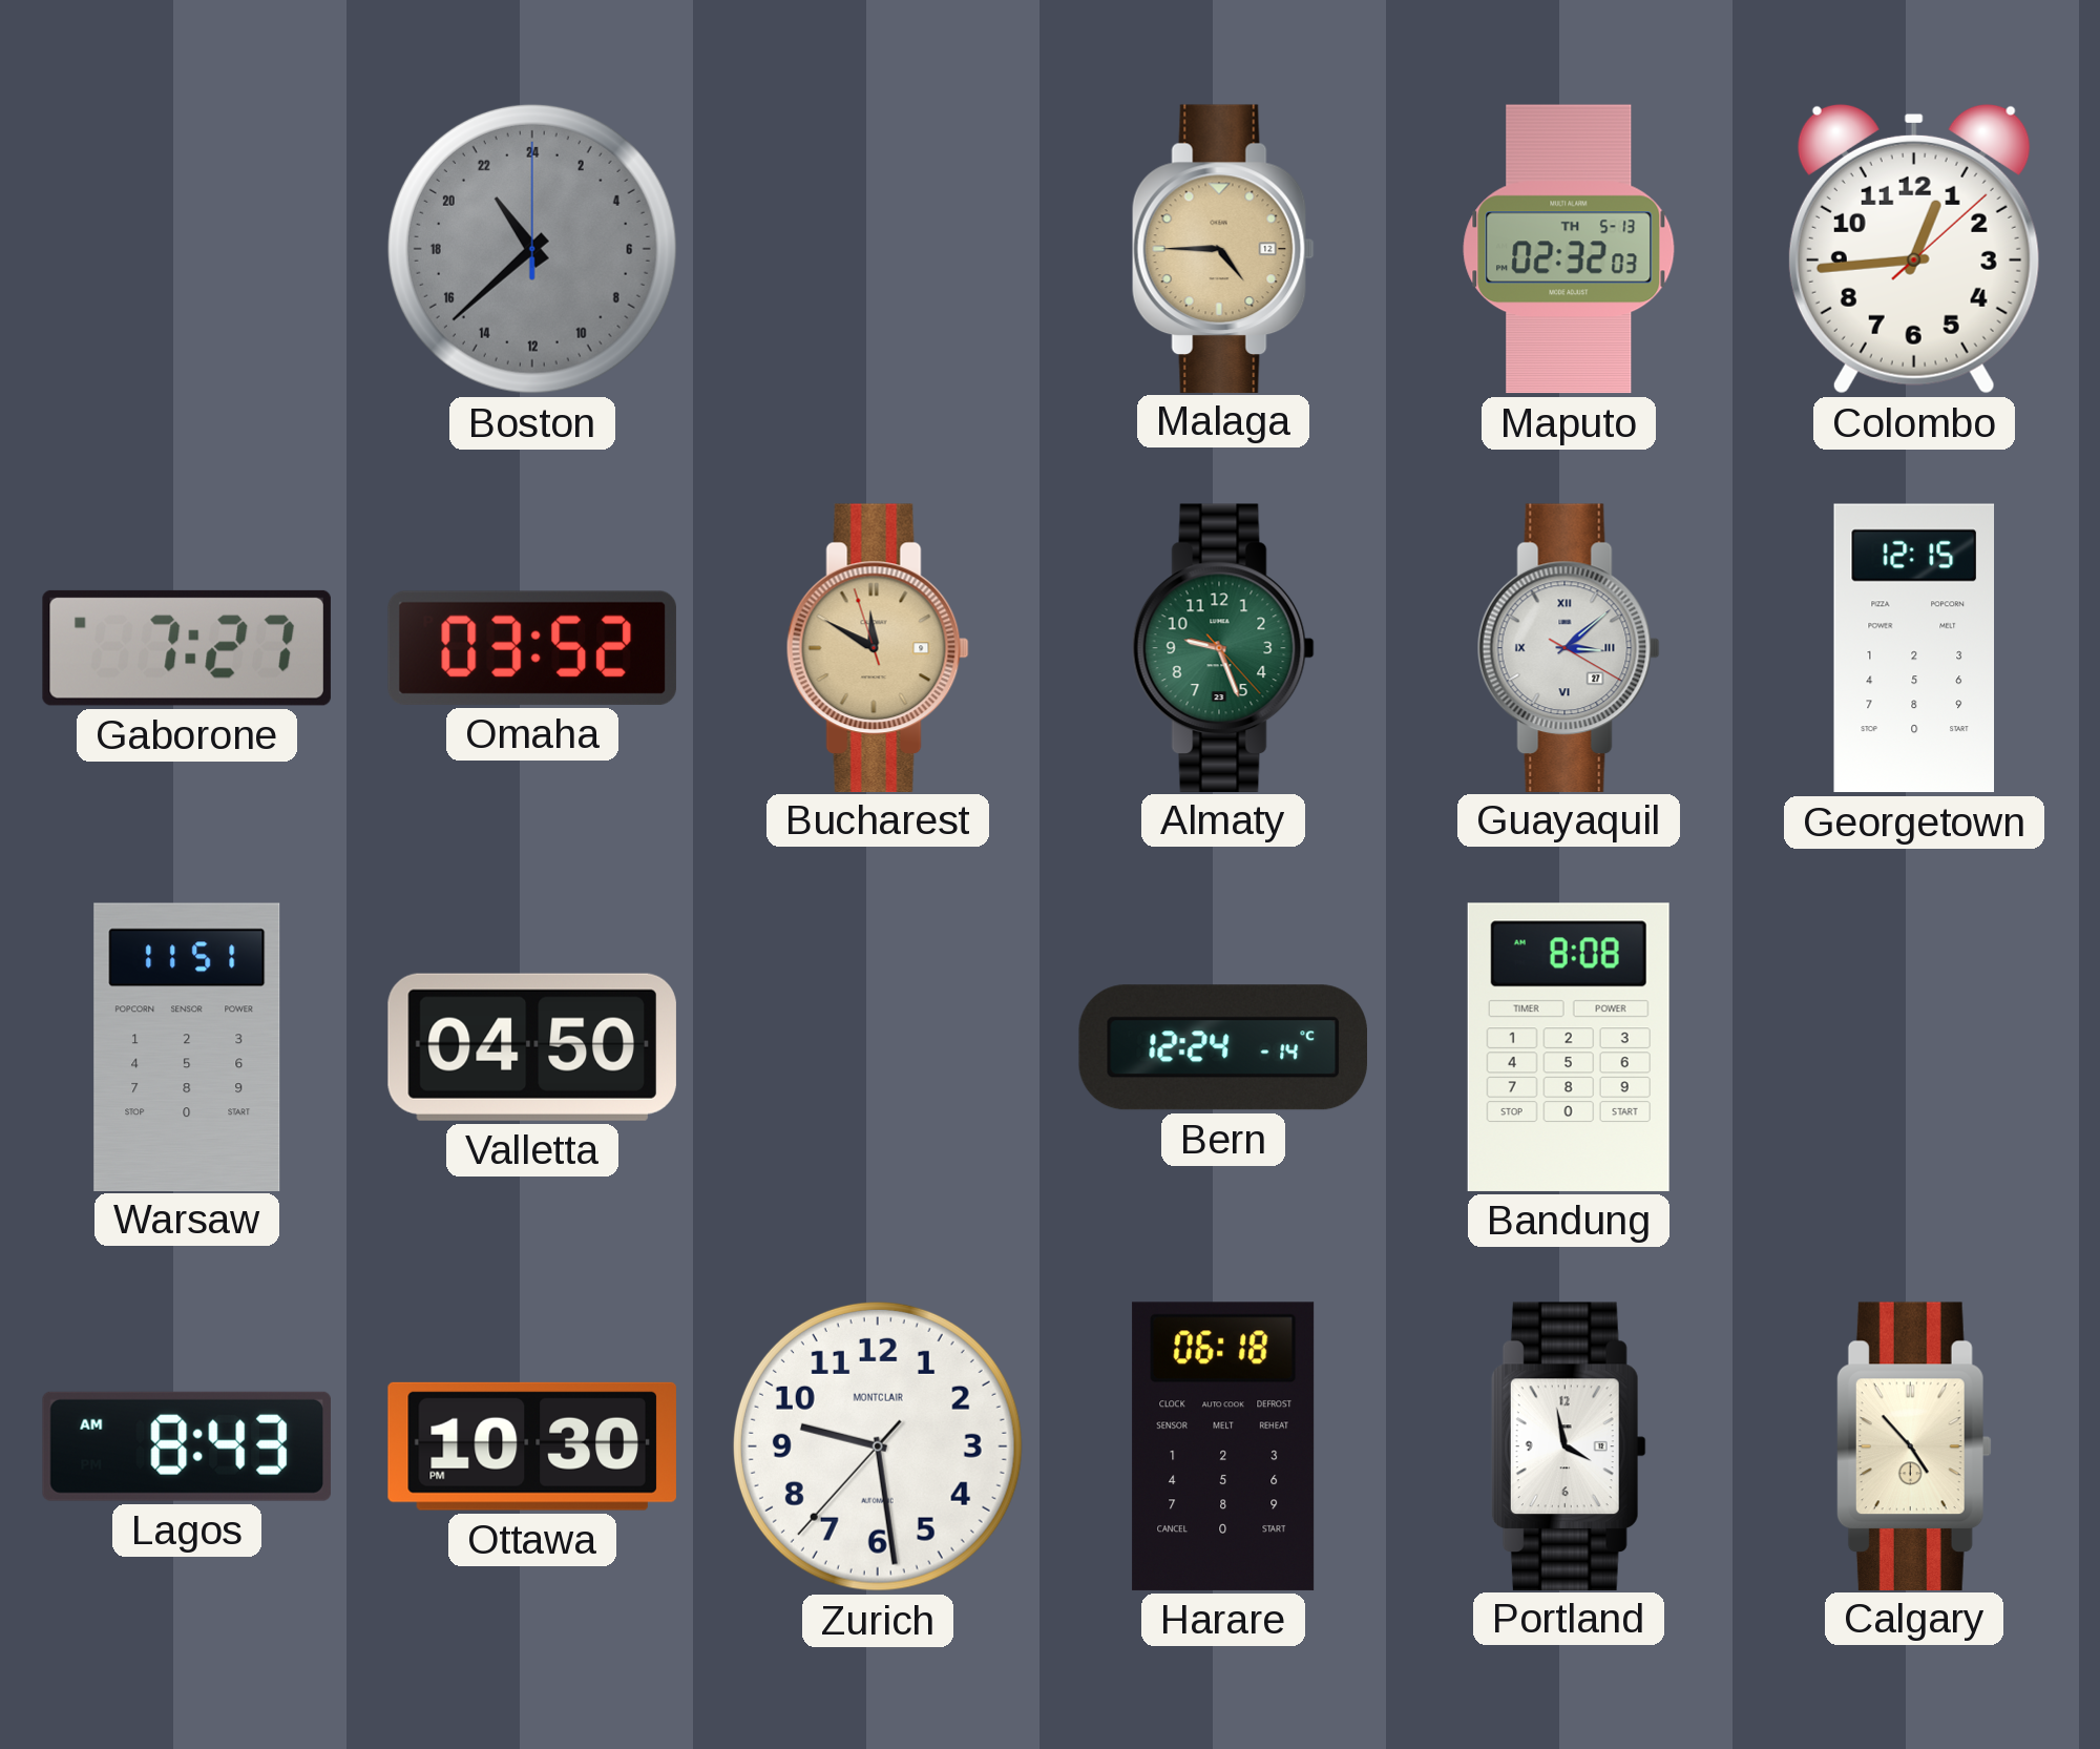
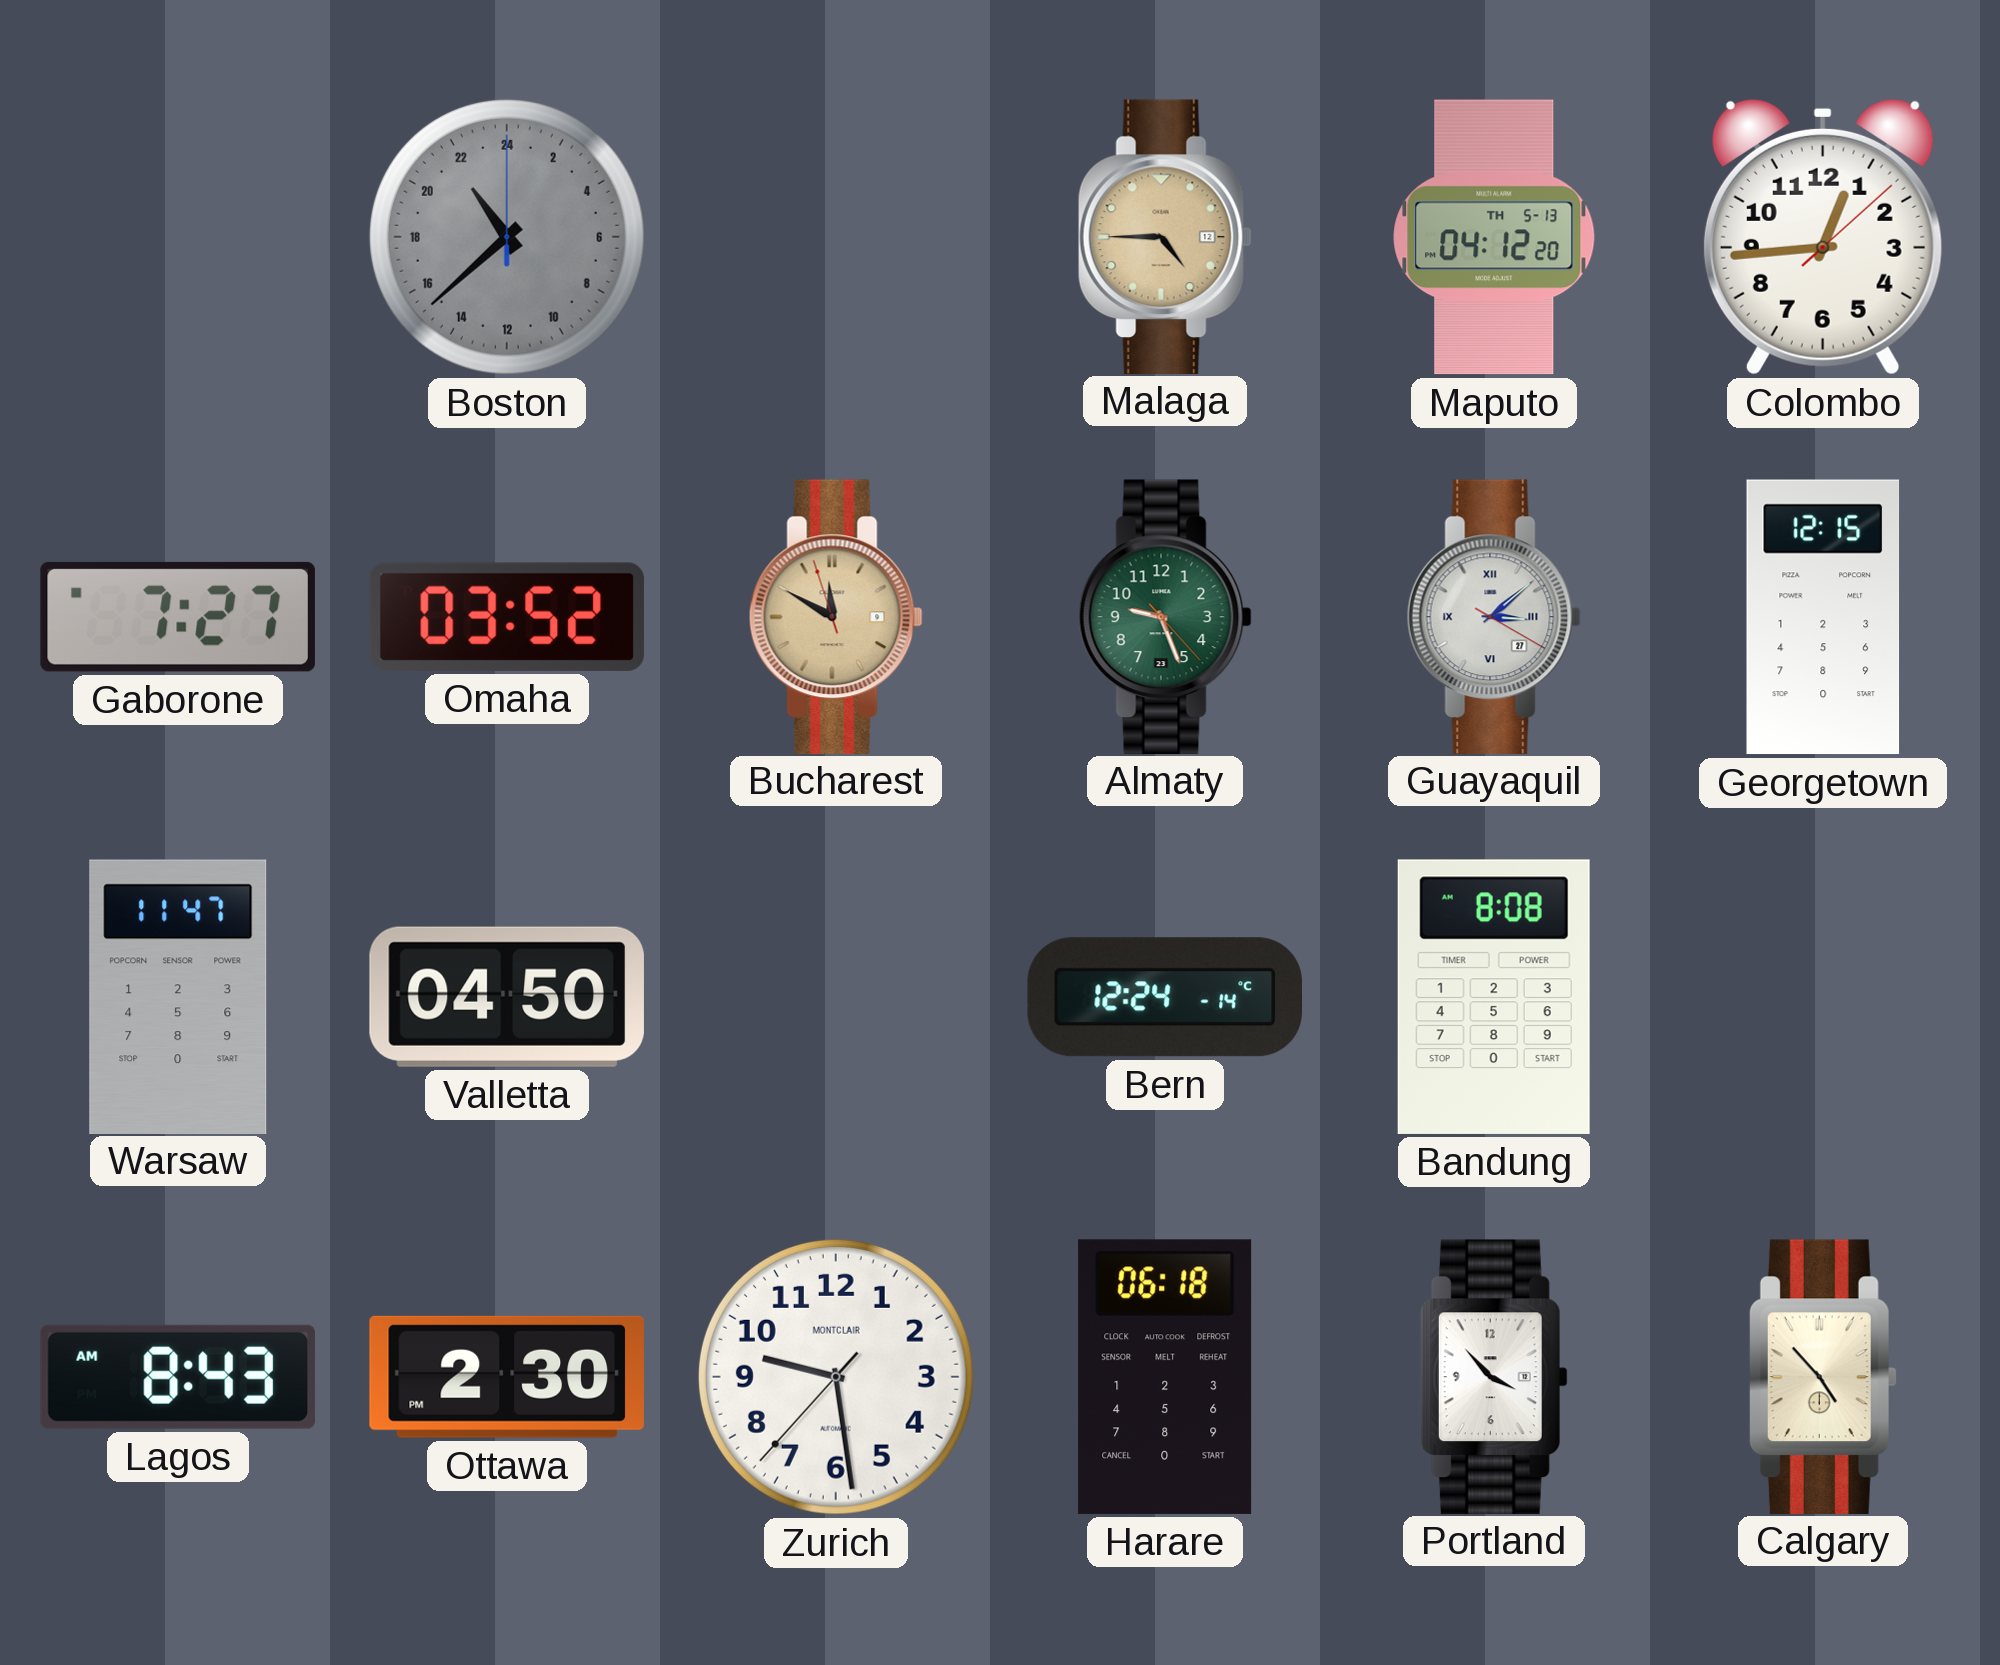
Maputo: 02:32 -> 04:12
Warsaw: 11:51 -> 11:47
Ottawa: 10:30 -> 2:30
Portland: 3:58 -> 3:53
